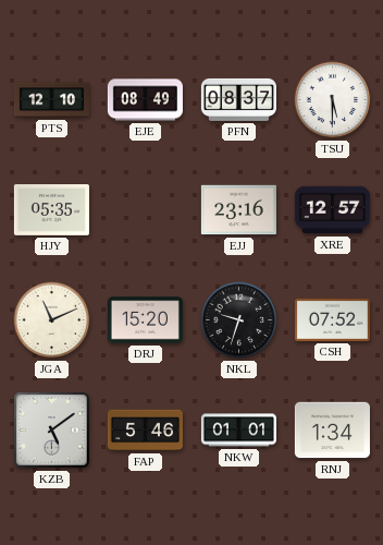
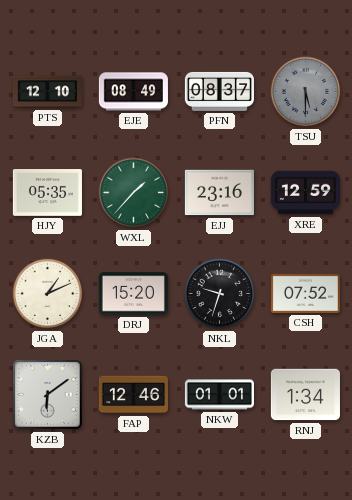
TSU dial: white -> grey
WXL: none -> 1:37
XRE: 12:57 -> 12:59
JGA: 11:11 -> 1:11
KZB: 5:09 -> 6:09
FAP: 5:46 -> 12:46
